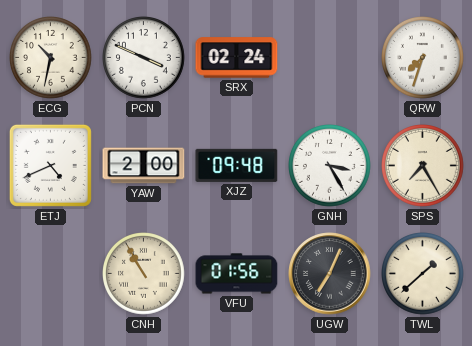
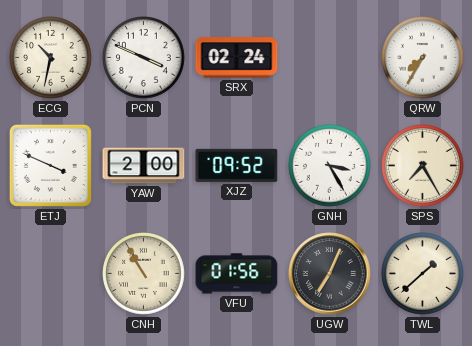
QRW: 7:33 -> 7:35
ETJ: 4:41 -> 3:49
XJZ: 09:48 -> 09:52
